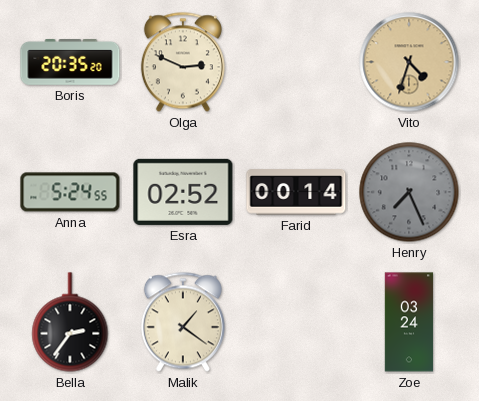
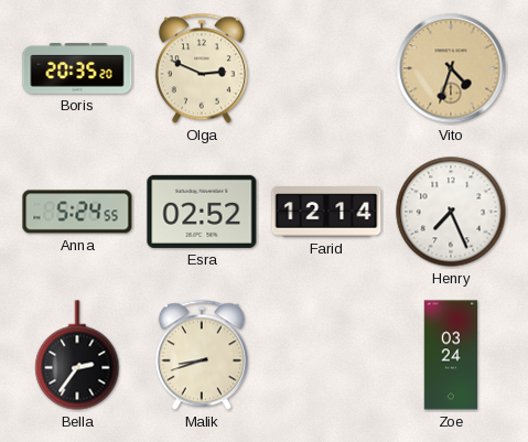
Farid: 00:14 -> 12:14
Henry dial: grey -> white
Malik: 1:21 -> 8:42
